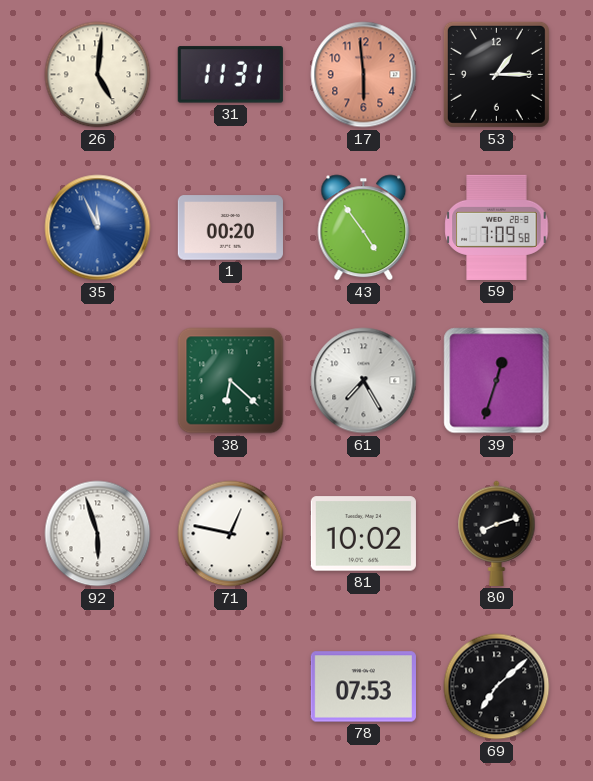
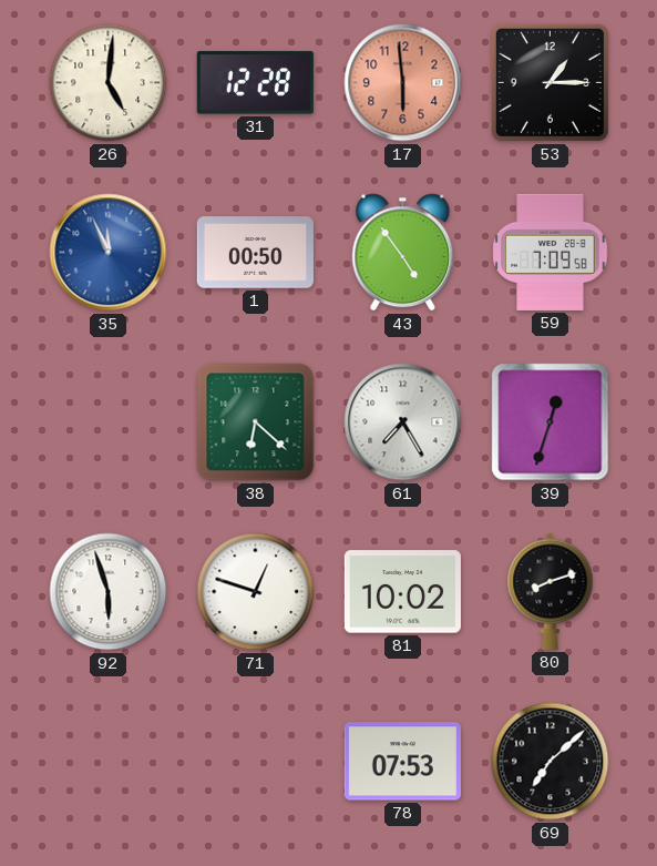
31: 11:31 -> 12:28
1: 00:20 -> 00:50
71: 12:47 -> 12:48
